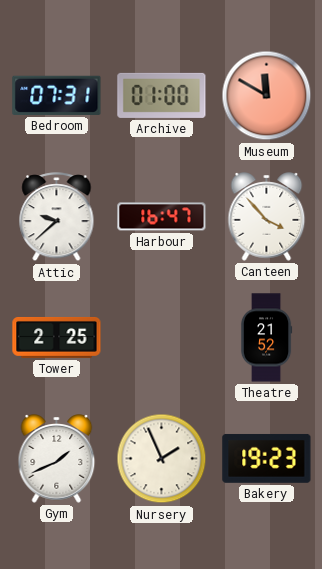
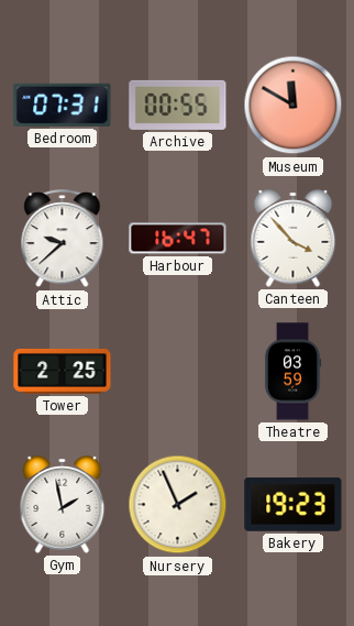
Archive: 01:00 -> 00:55
Theatre: 21:52 -> 03:59
Gym: 1:41 -> 1:58
